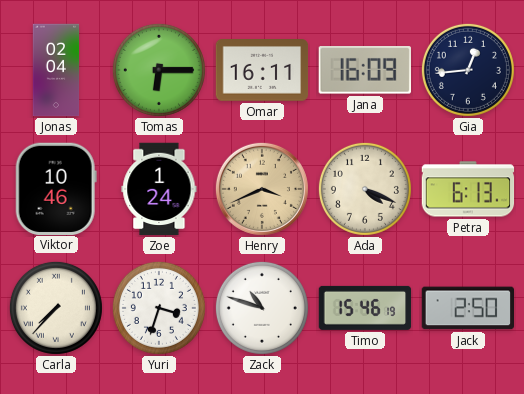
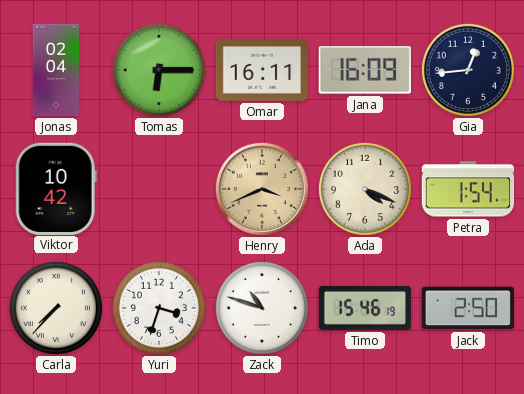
Viktor: 10:46 -> 10:42
Zoe: 1:24 -> none
Petra: 6:13 -> 1:54
